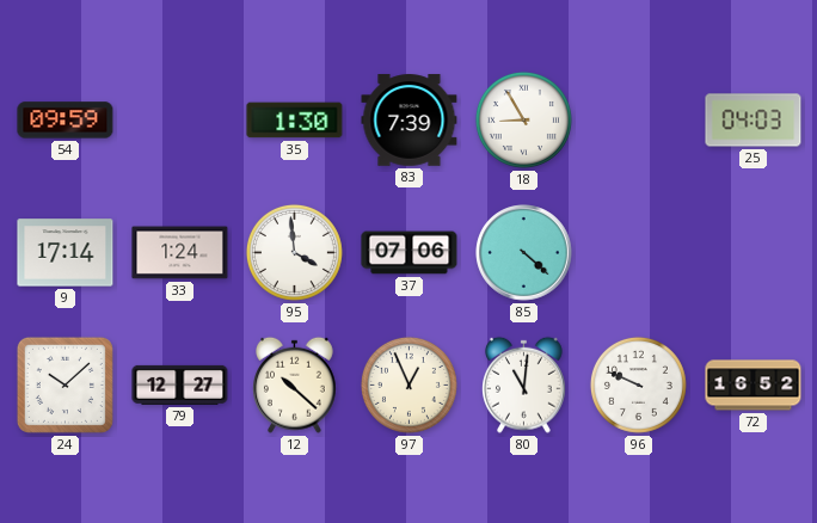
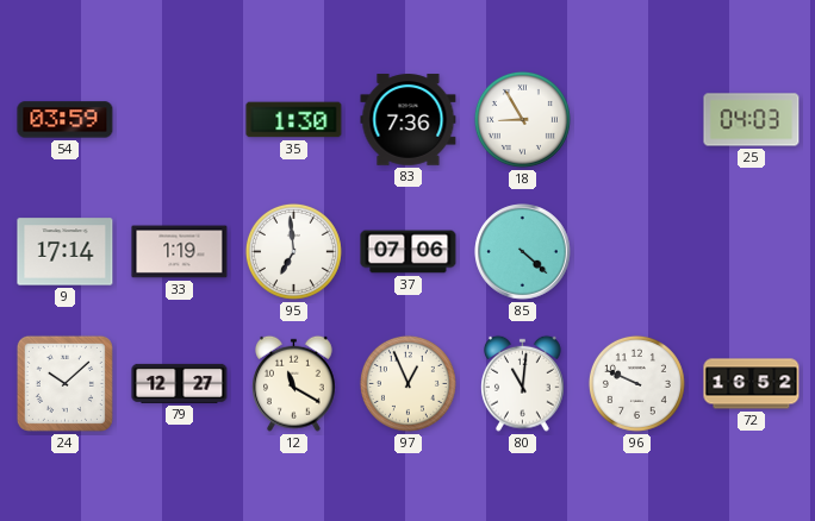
54: 09:59 -> 03:59
83: 7:39 -> 7:36
33: 1:24 -> 1:19
95: 3:59 -> 6:59
12: 10:22 -> 11:20
